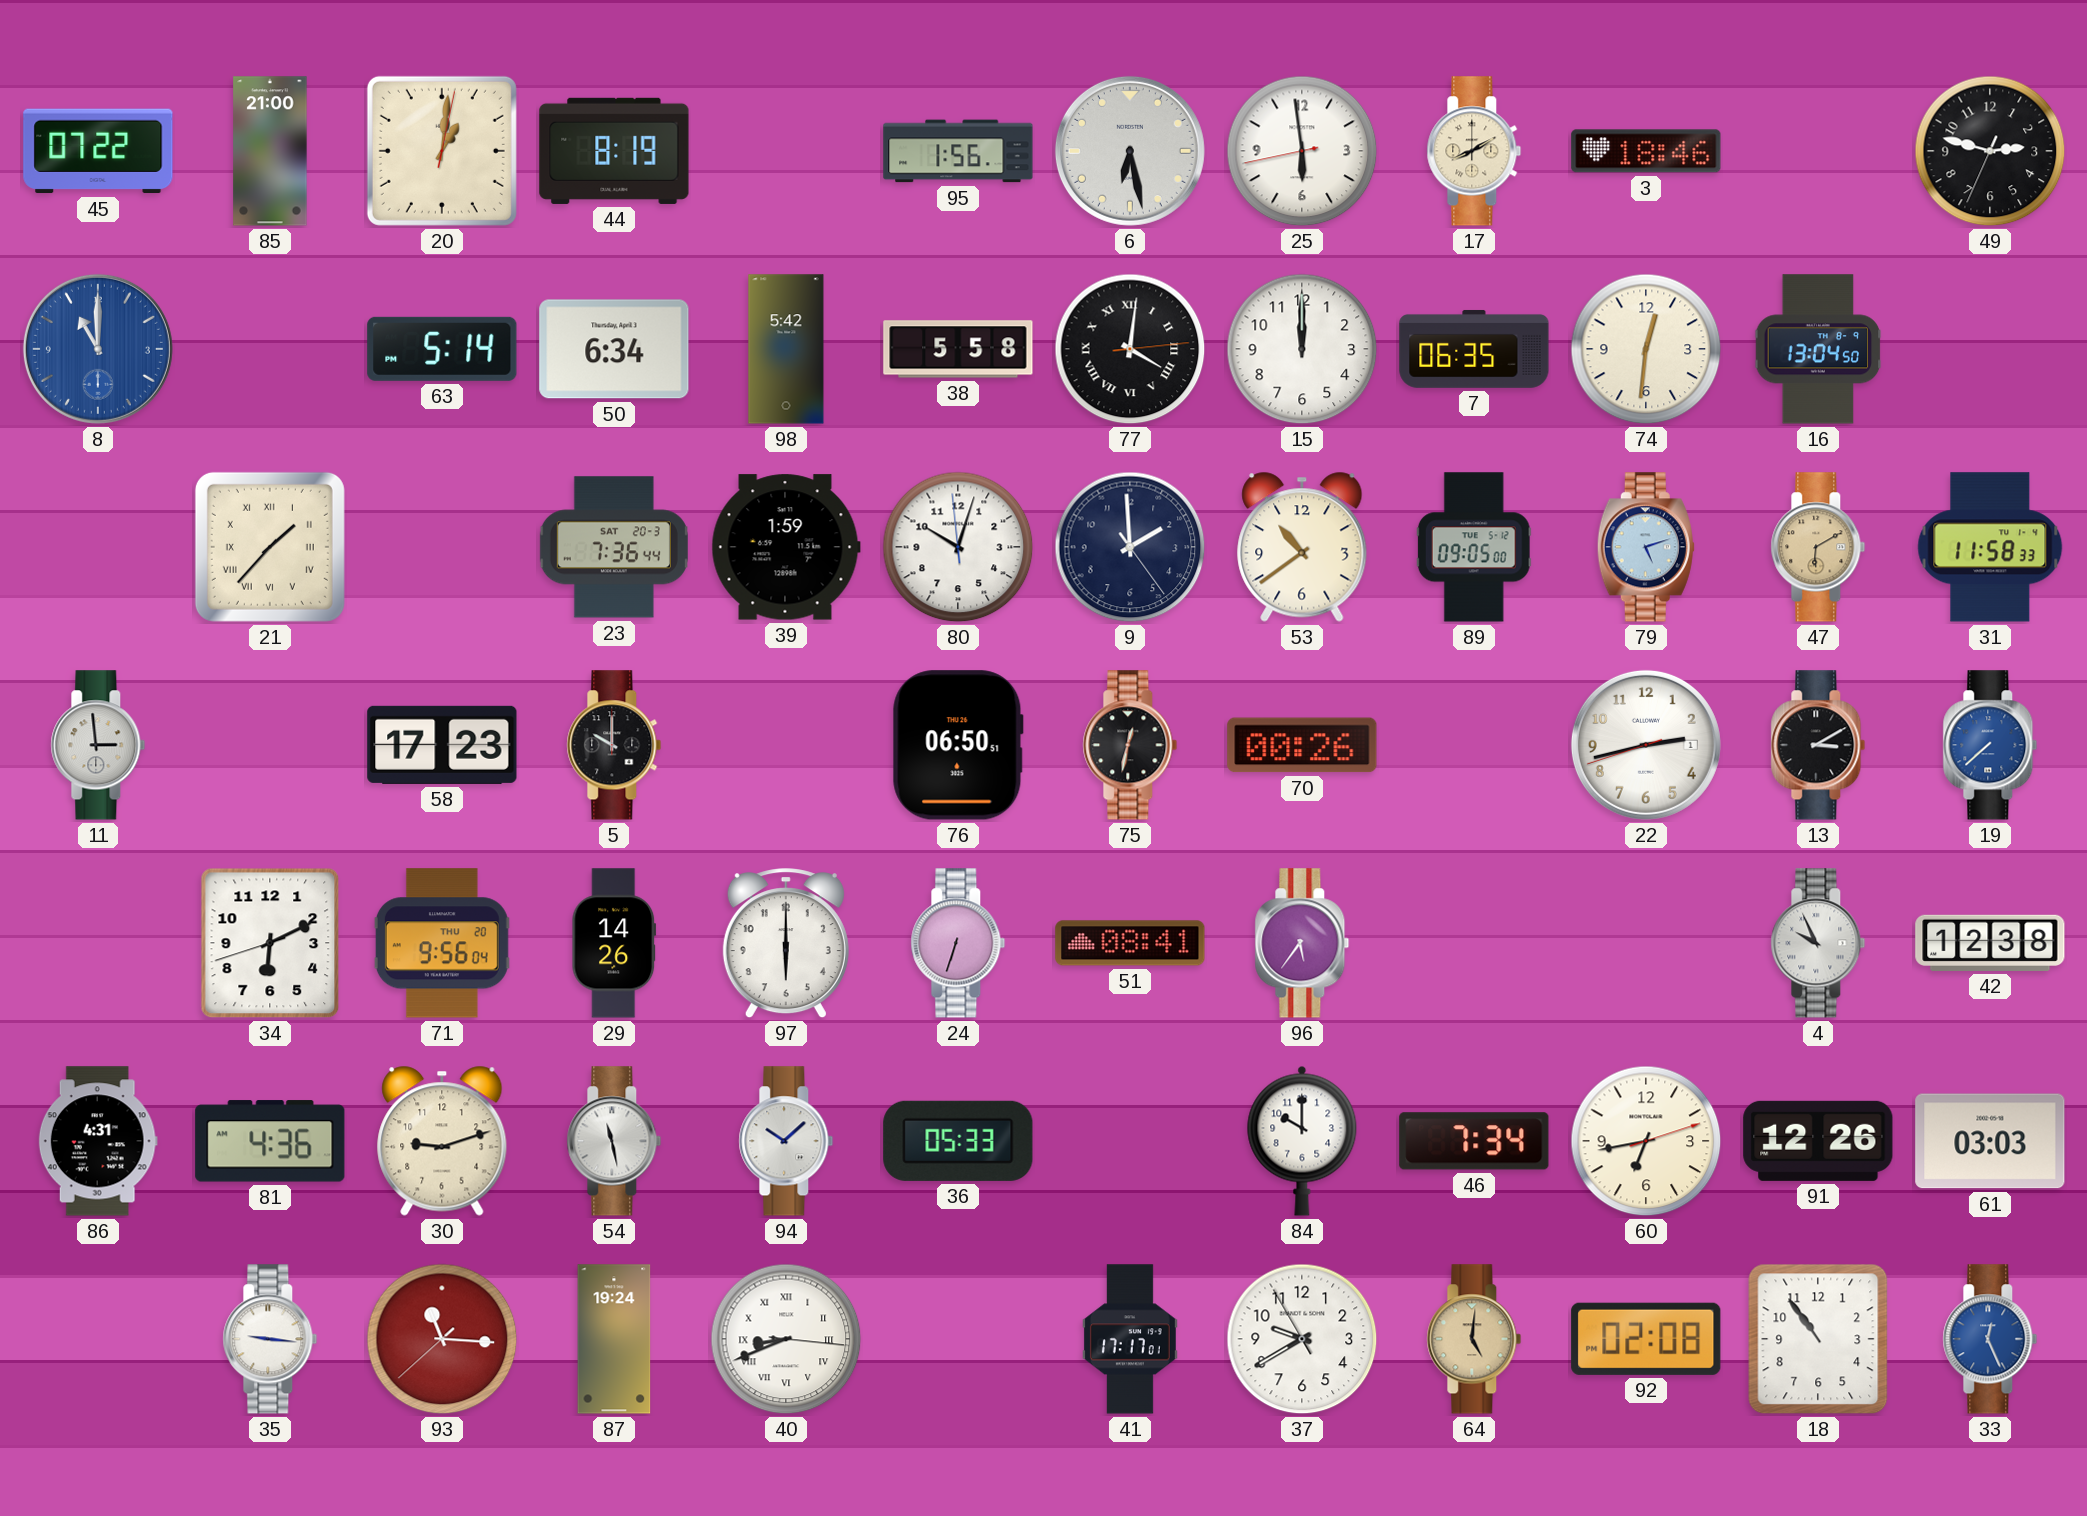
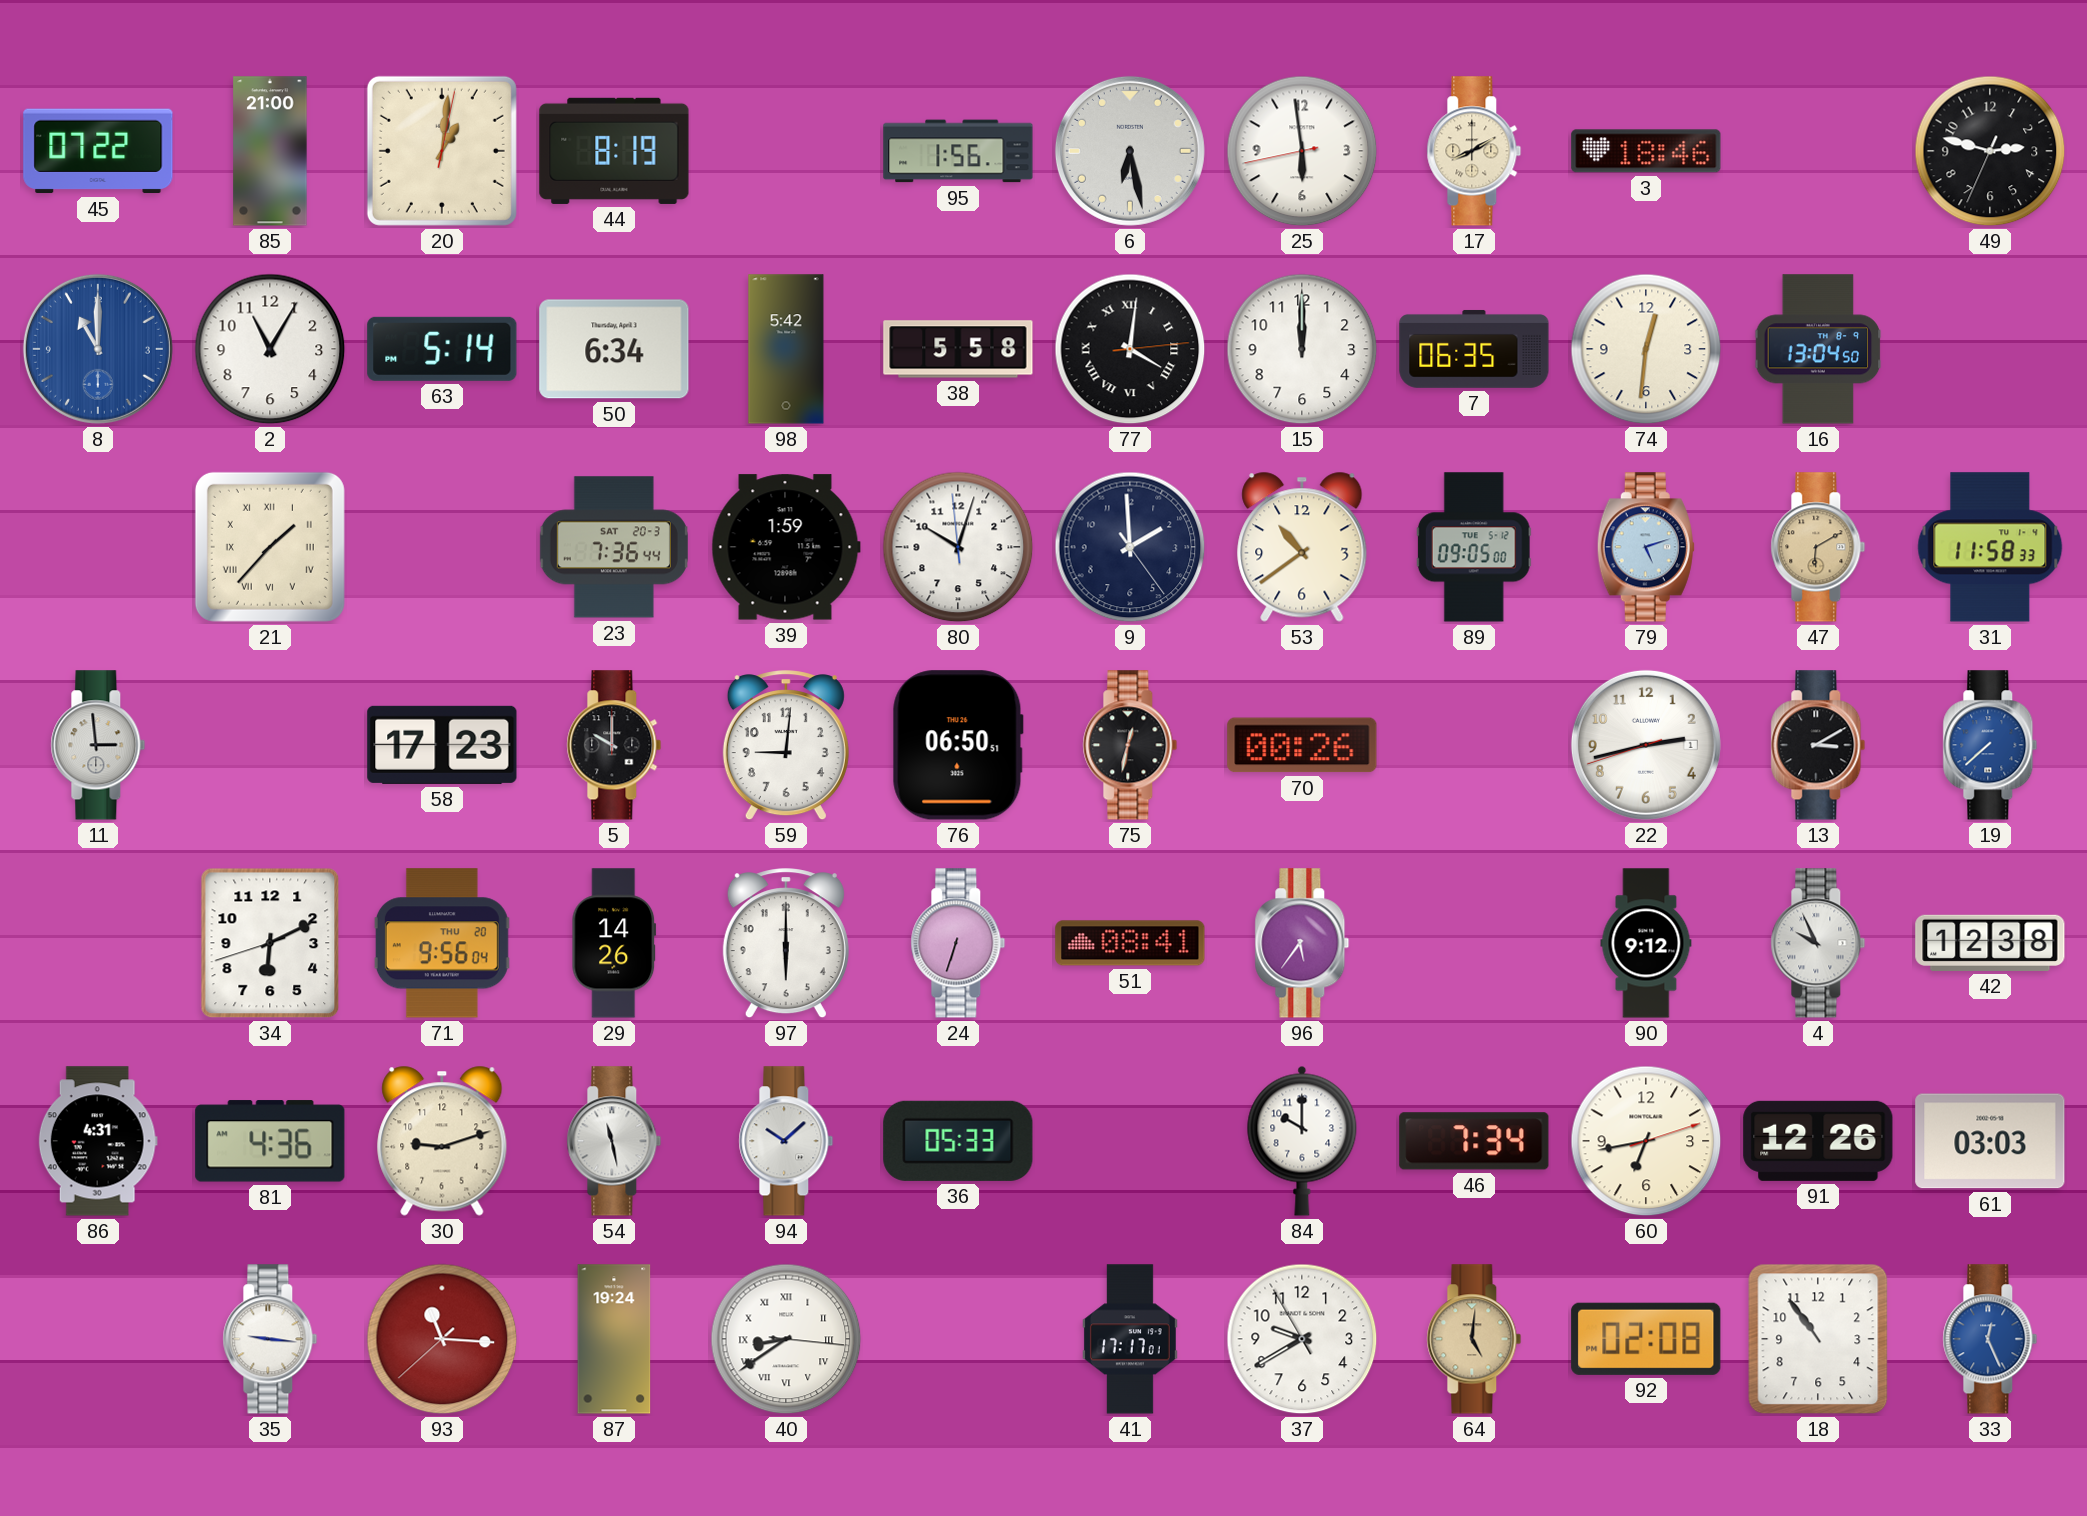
2: none -> 11:05
59: none -> 9:01
90: none -> 9:12
40: 8:41 -> 8:39
